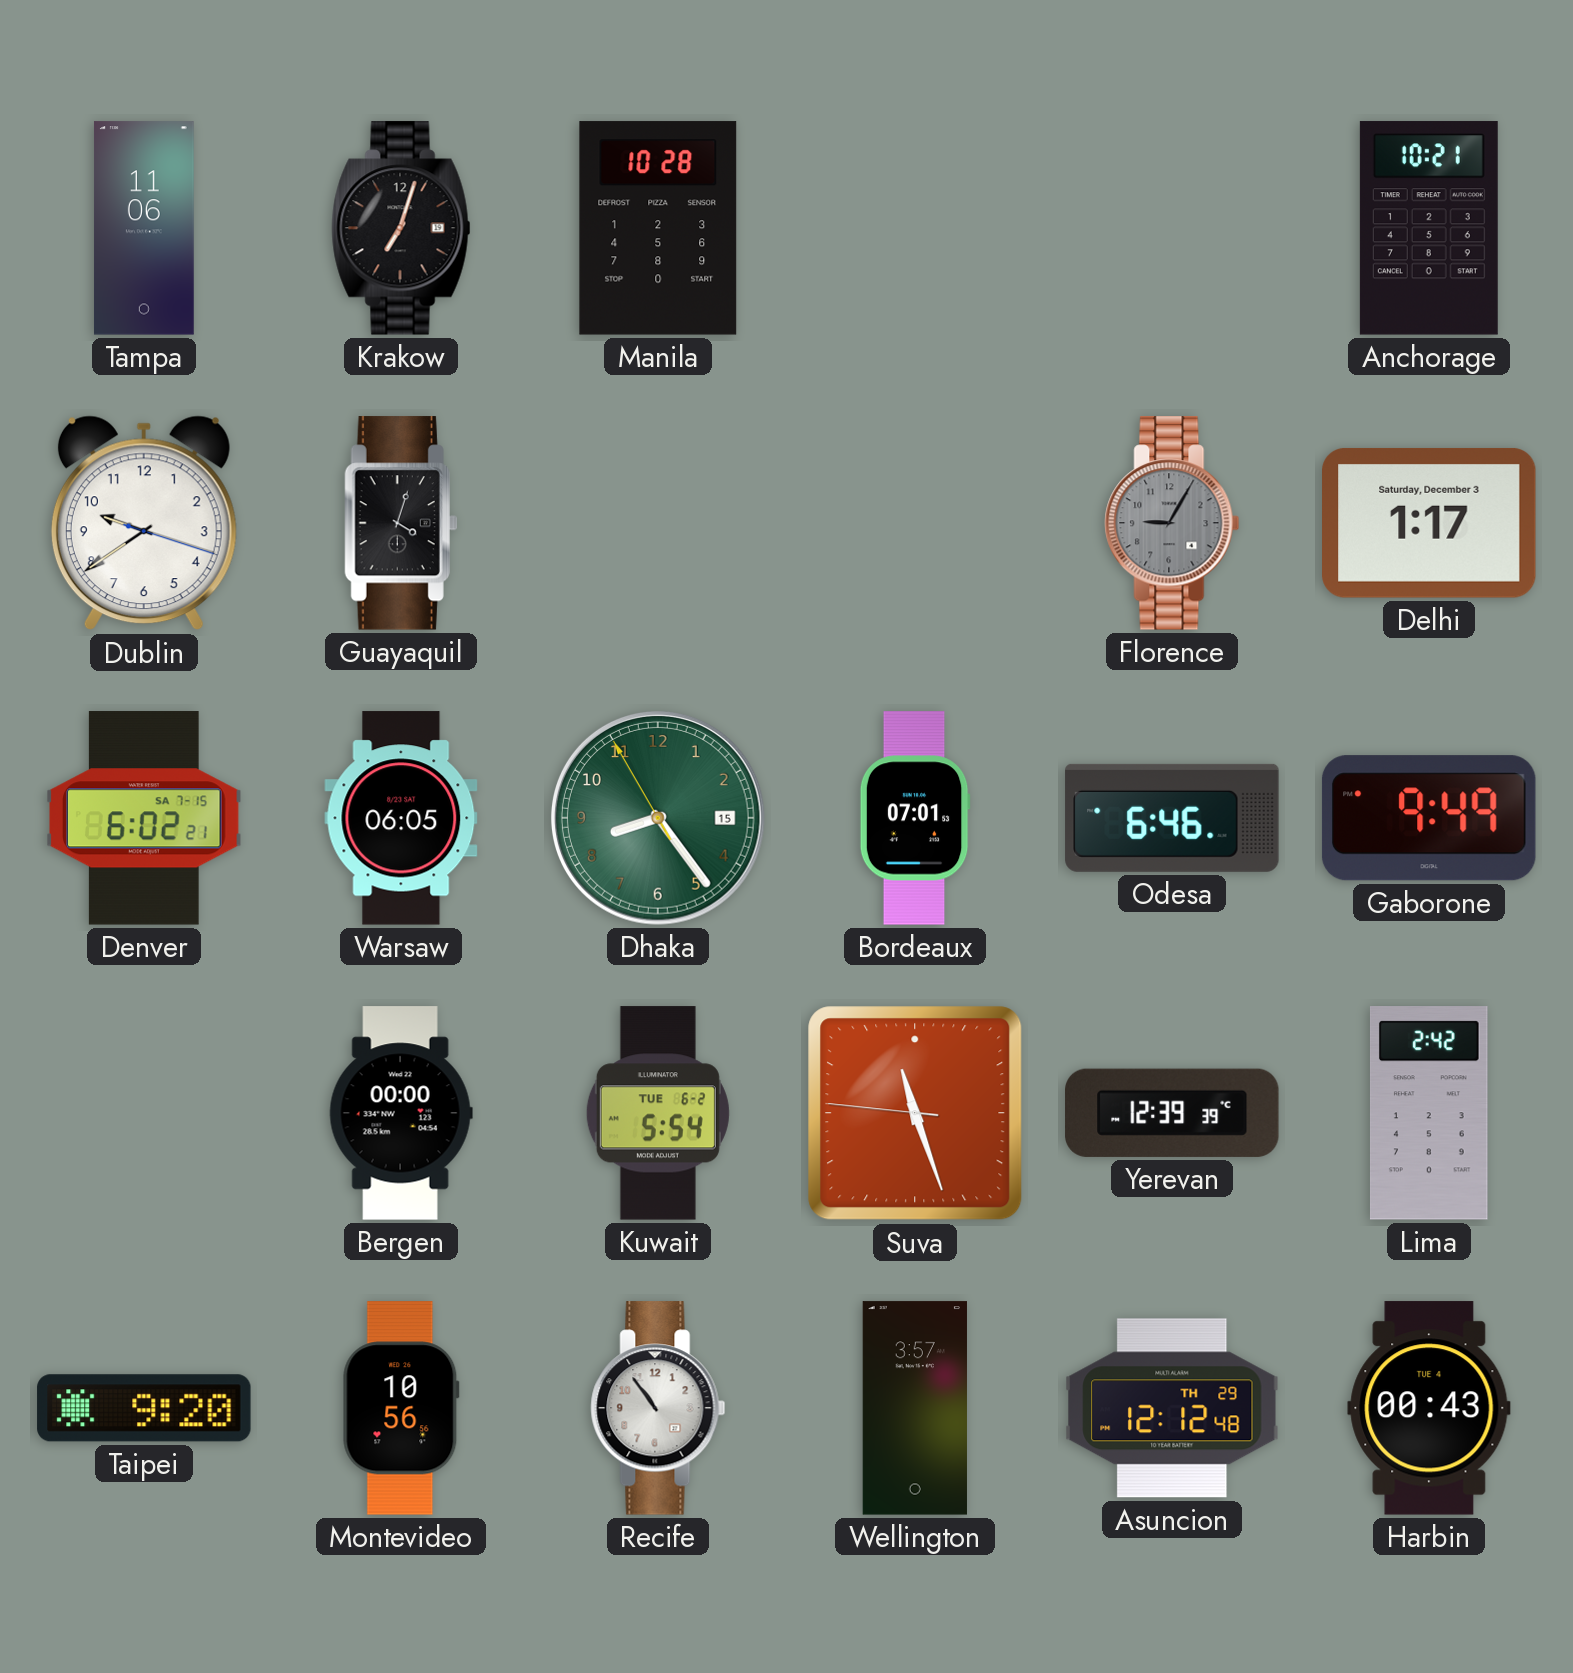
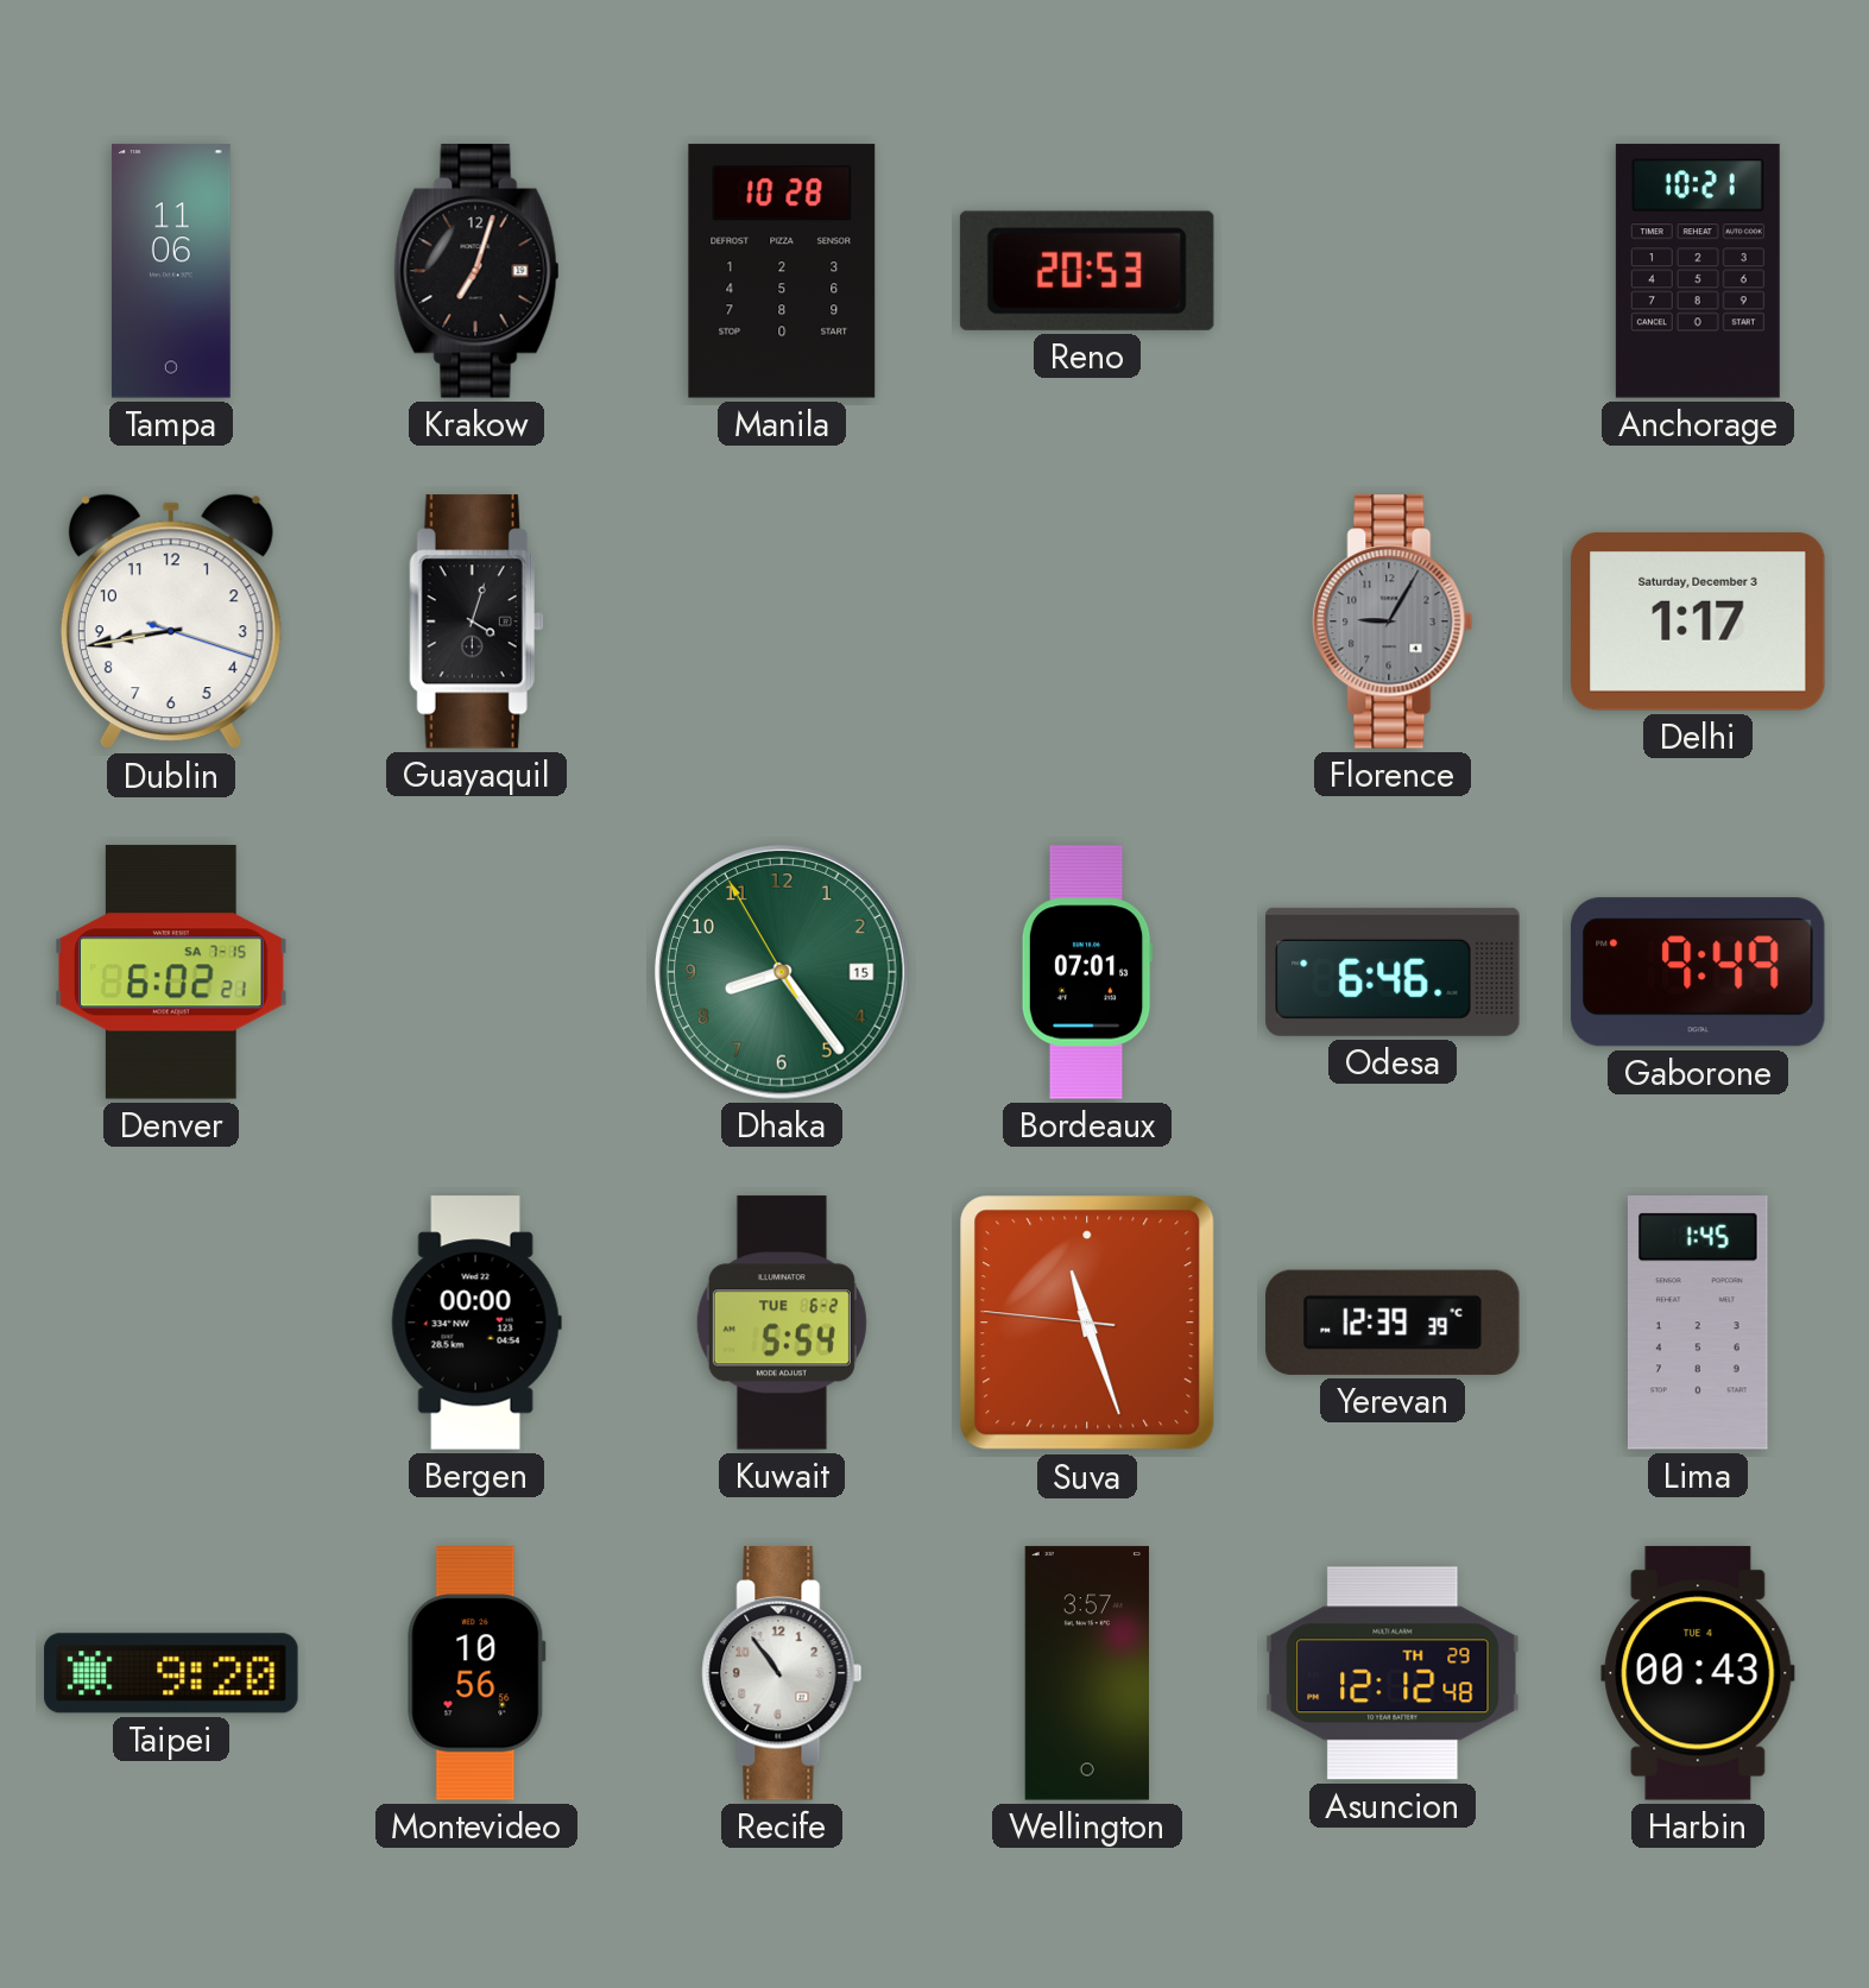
Reno: none -> 20:53
Dublin: 9:39 -> 8:43
Warsaw: 06:05 -> none
Lima: 2:42 -> 1:45
